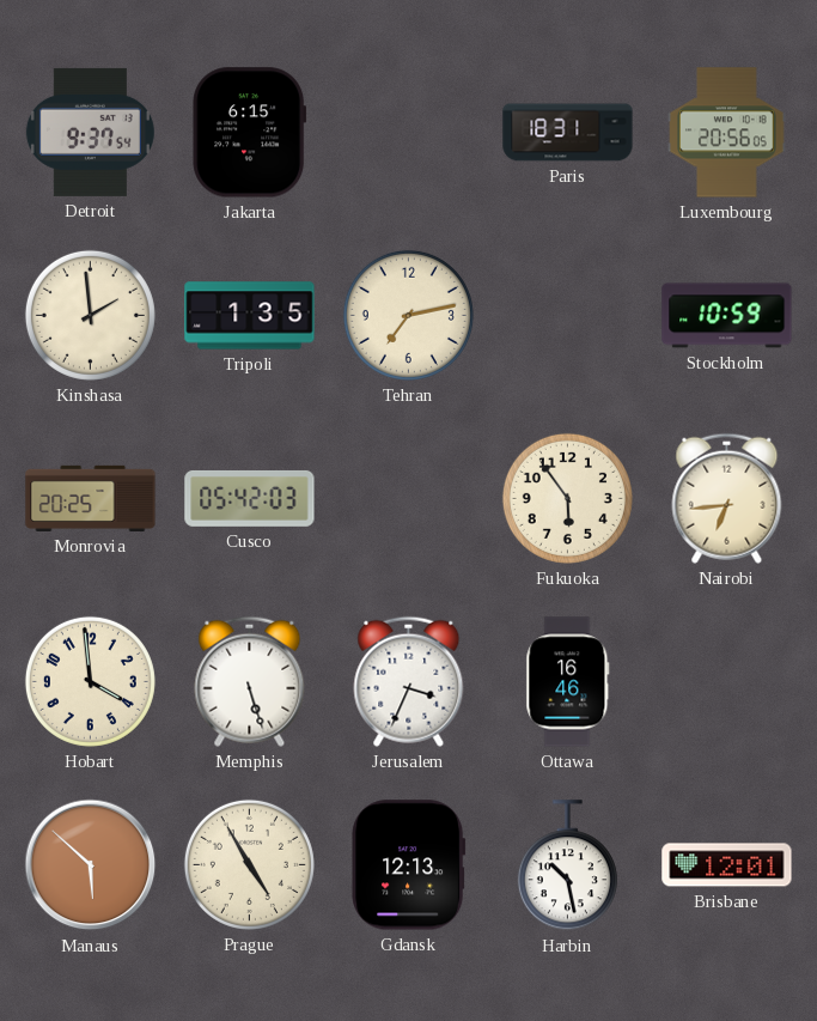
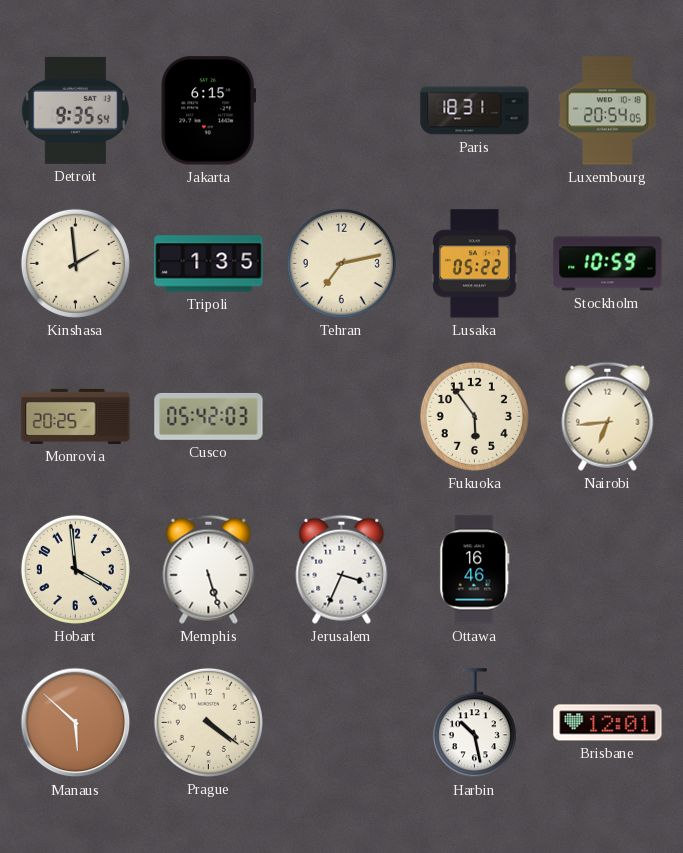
Detroit: 9:37 -> 9:35
Luxembourg: 20:56 -> 20:54
Lusaka: none -> 05:22
Prague: 4:55 -> 4:21
Gdansk: 12:13 -> none
